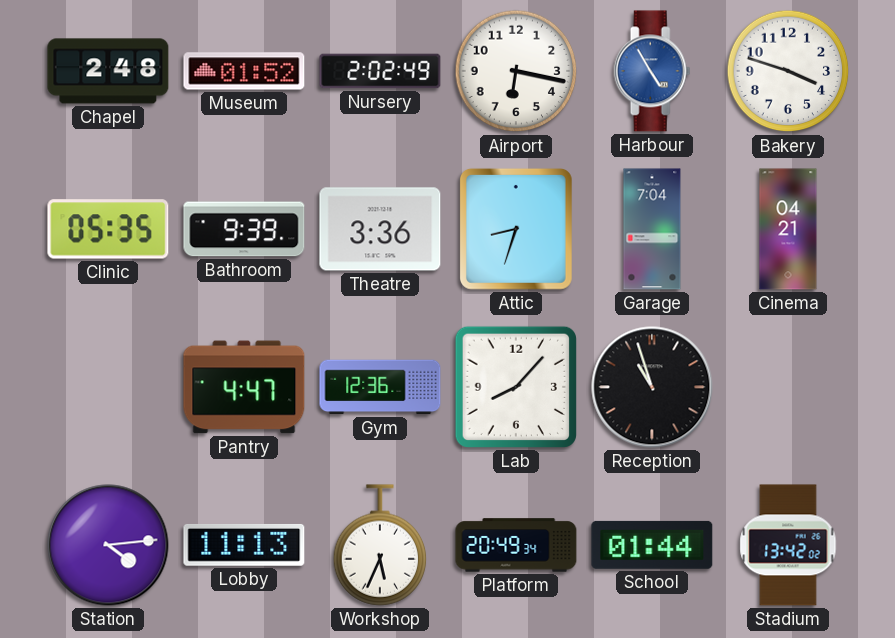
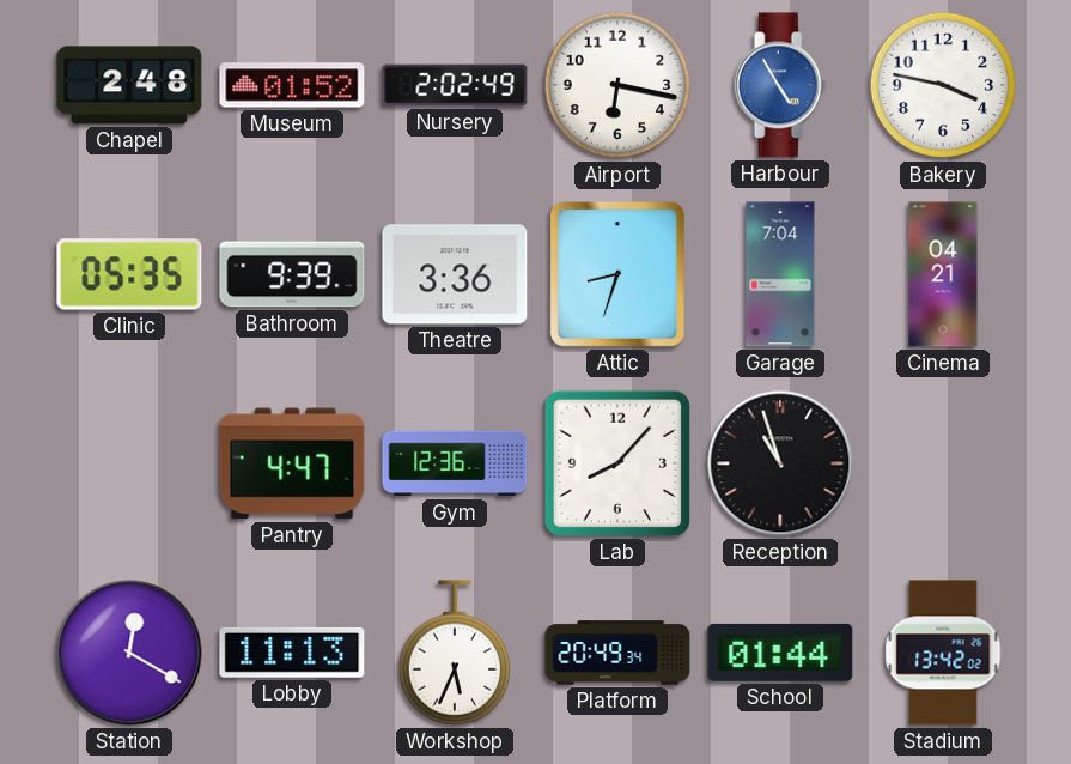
Bakery: 3:48 -> 3:47
Station: 4:14 -> 12:20
